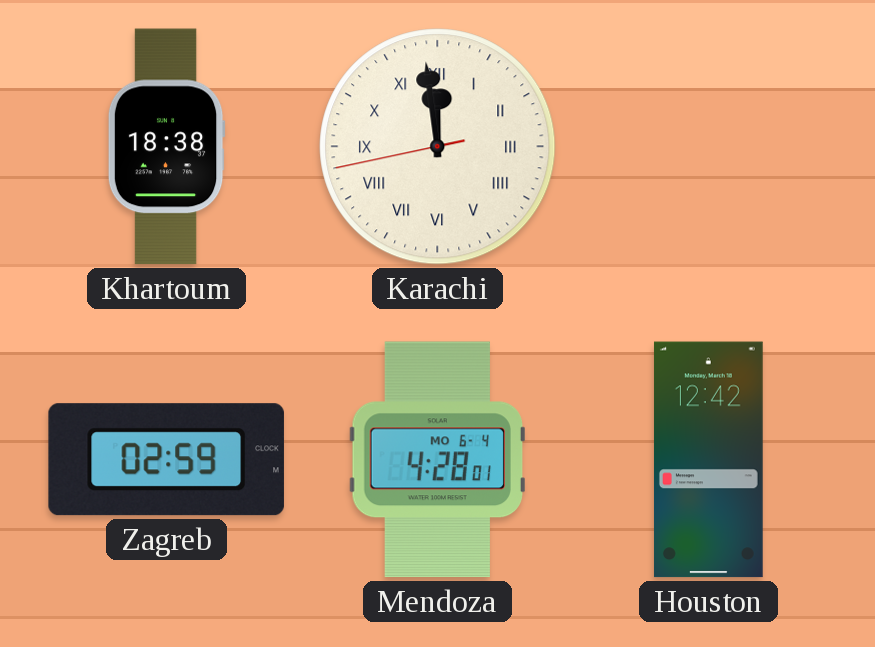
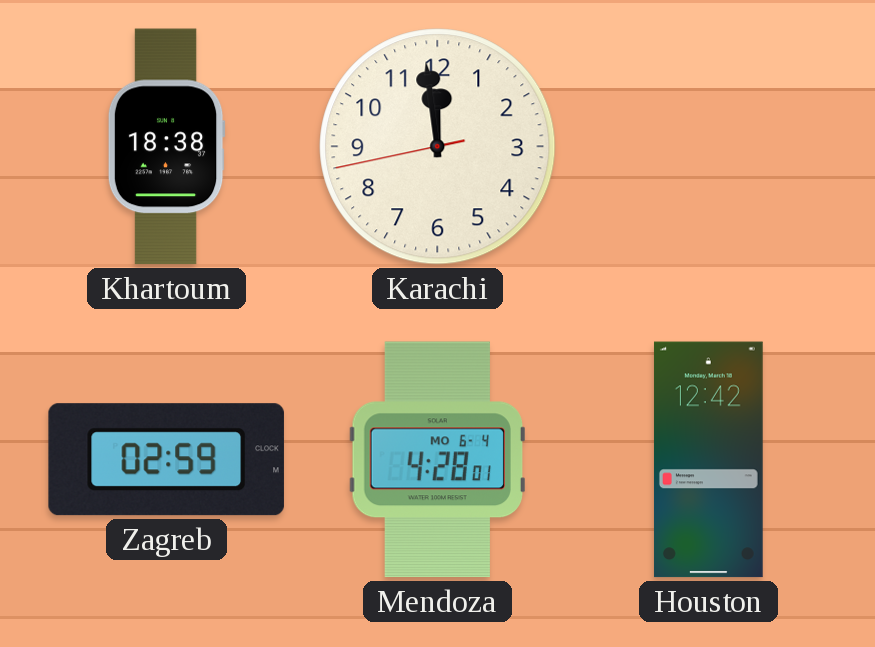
Karachi numerals: Roman -> Arabic
